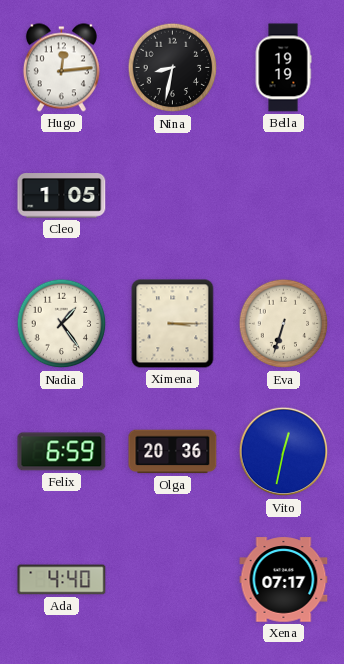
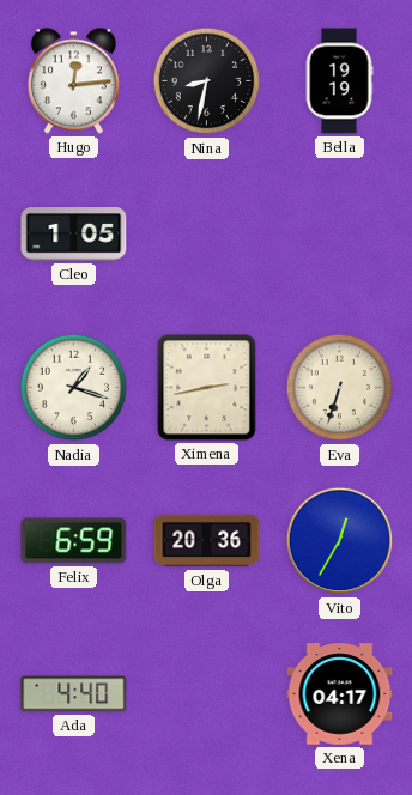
Nadia: 1:24 -> 1:18
Ximena: 3:15 -> 2:43
Vito: 12:32 -> 12:35
Xena: 07:17 -> 04:17
